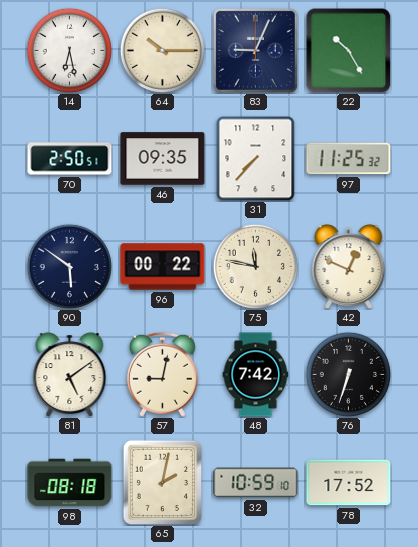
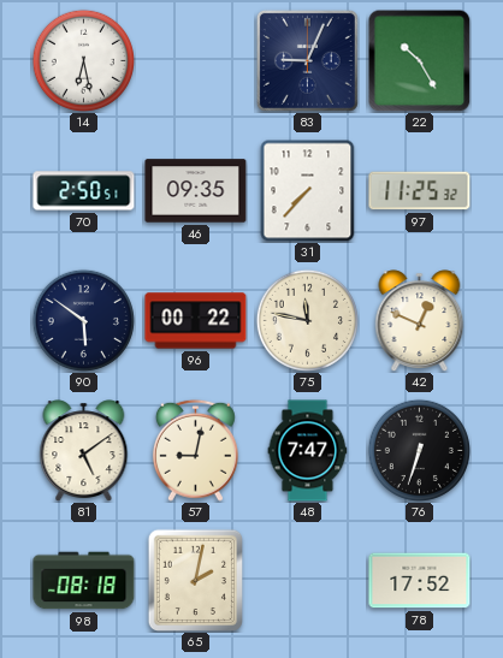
64: 10:15 -> none
48: 7:42 -> 7:47
32: 10:59 -> none
